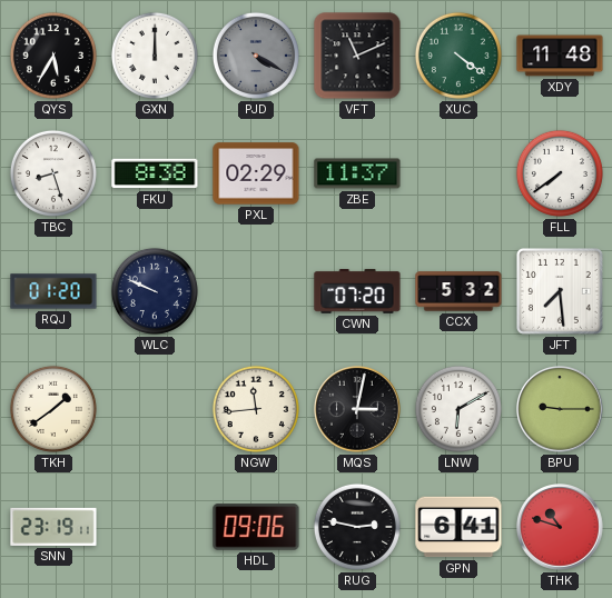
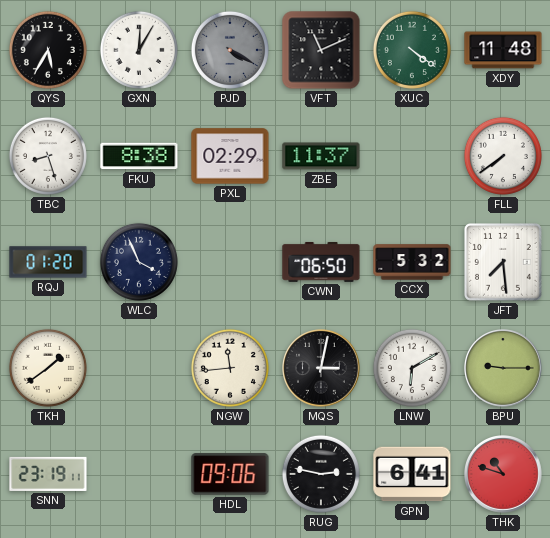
GXN: 12:00 -> 12:05
WLC: 9:49 -> 3:56
CWN: 07:20 -> 06:50
